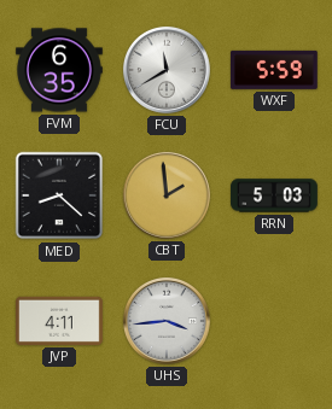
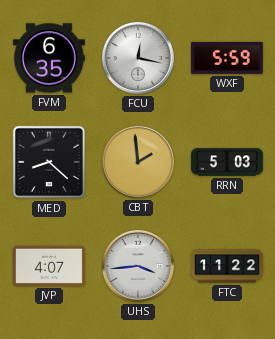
FCU: 11:40 -> 12:17
JVP: 4:11 -> 4:07
FTC: none -> 11:22
